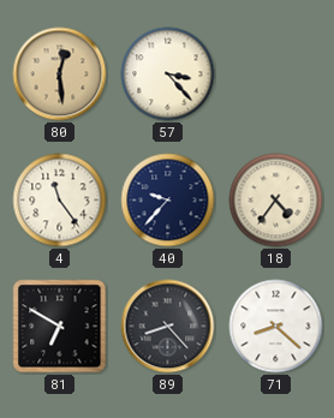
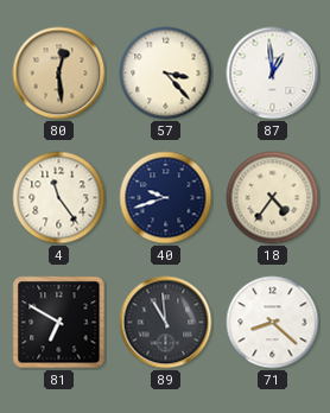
87: none -> 12:59
40: 9:37 -> 9:42
89: 8:23 -> 10:59
